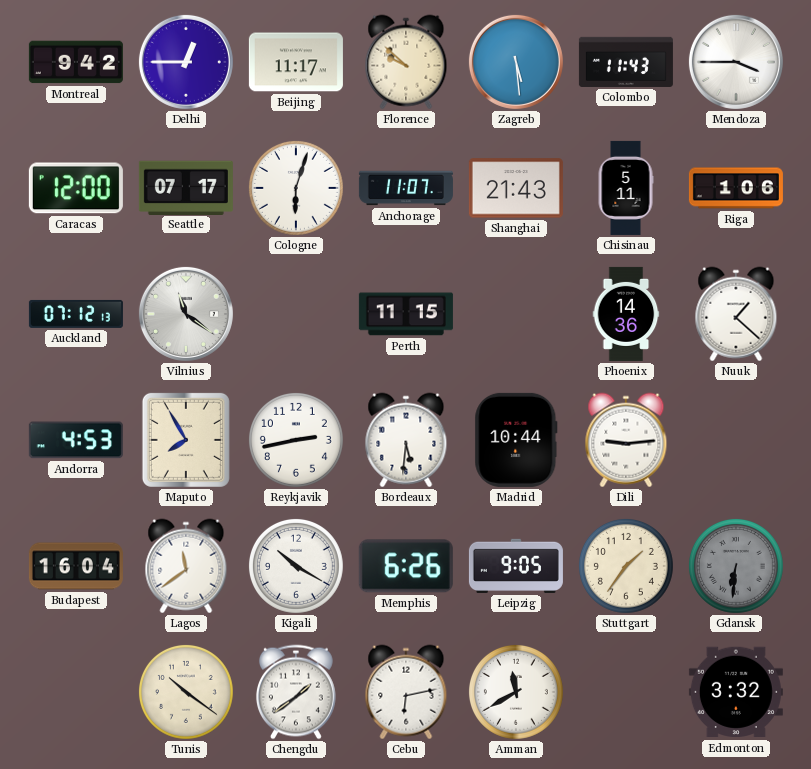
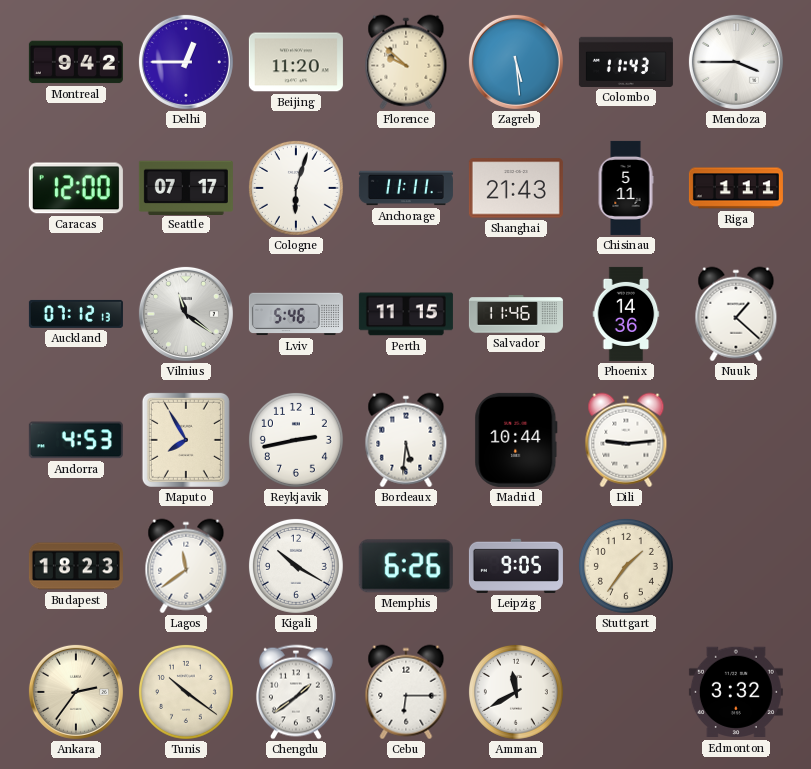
Beijing: 11:17 -> 11:20
Anchorage: 11:07 -> 11:11
Riga: 1:06 -> 1:11
Lviv: none -> 5:46
Salvador: none -> 11:46
Budapest: 16:04 -> 18:23
Gdansk: 6:31 -> none
Ankara: none -> 2:36
Cebu: 6:13 -> 6:15
